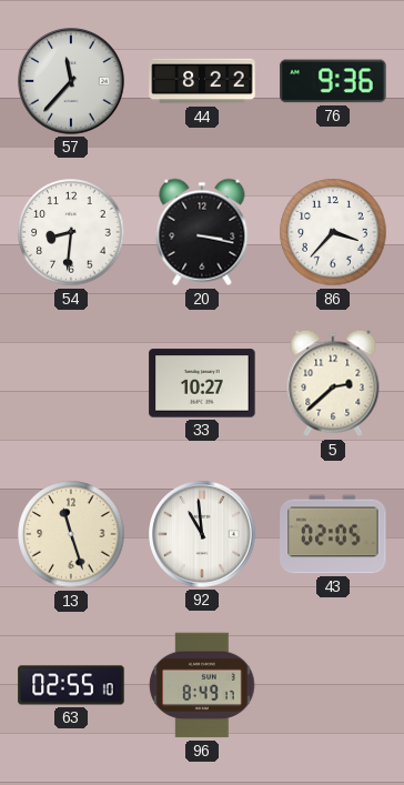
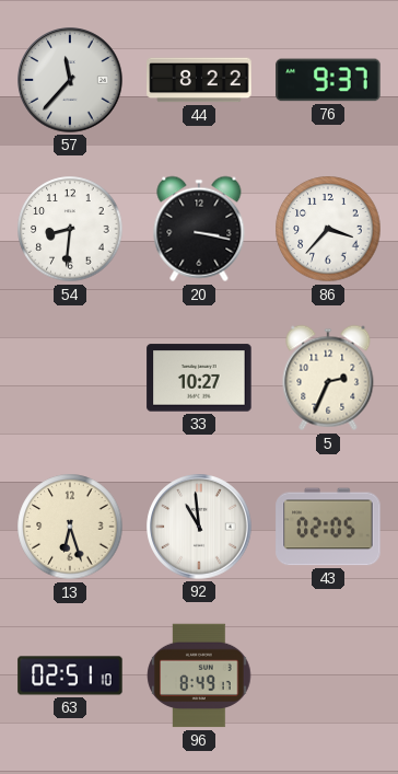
76: 9:36 -> 9:37
5: 2:38 -> 2:34
13: 11:27 -> 6:27
63: 02:55 -> 02:51
